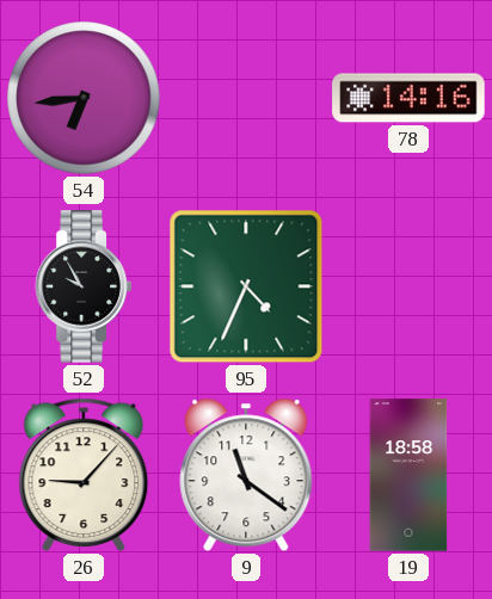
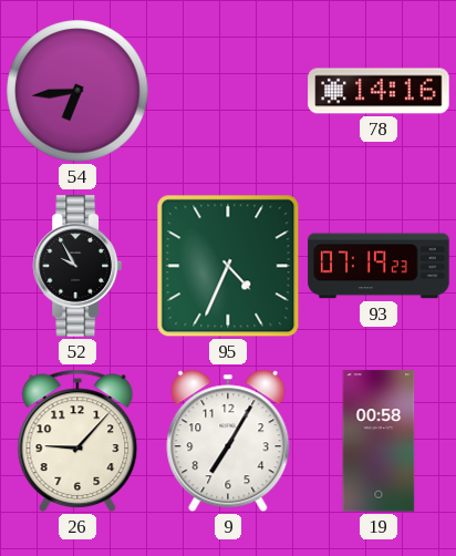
93: none -> 07:19
9: 11:21 -> 7:05
19: 18:58 -> 00:58
